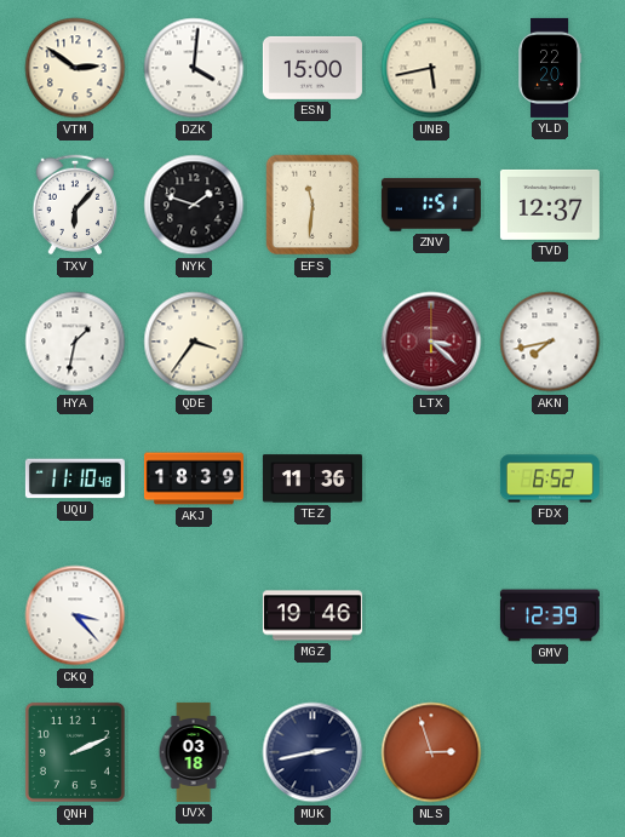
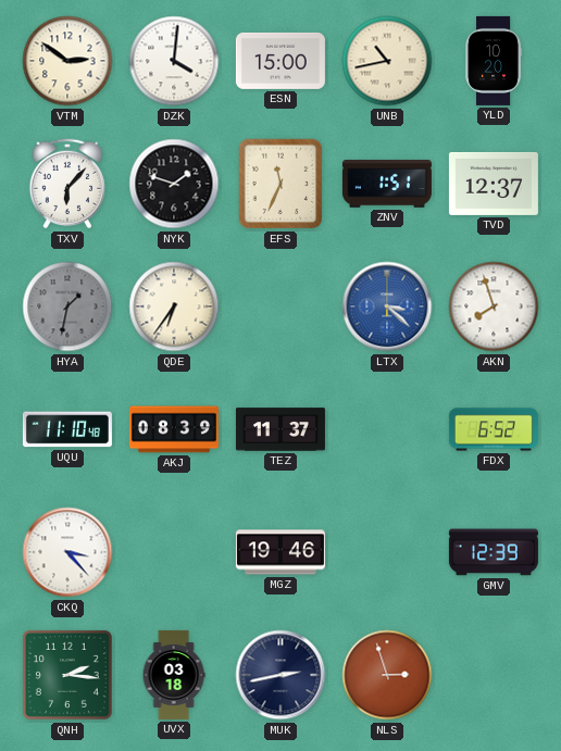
UNB: 5:43 -> 10:43
YLD: 22:20 -> 10:20
EFS: 11:31 -> 11:34
HYA dial: white -> grey
QDE: 3:36 -> 6:36
LTX dial: burgundy -> blue
AKN: 7:43 -> 7:57
AKJ: 18:39 -> 08:39
TEZ: 11:36 -> 11:37
QNH: 2:11 -> 2:16
